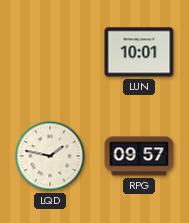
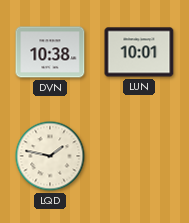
DVN: none -> 10:38
RPG: 09:57 -> none
